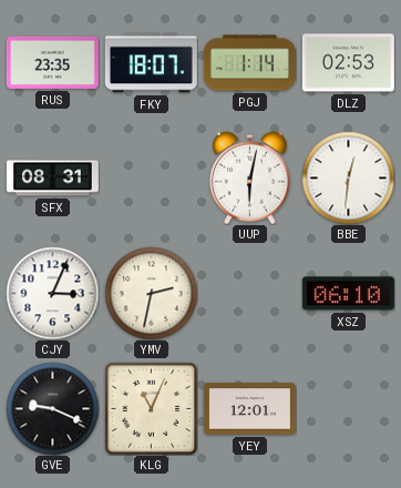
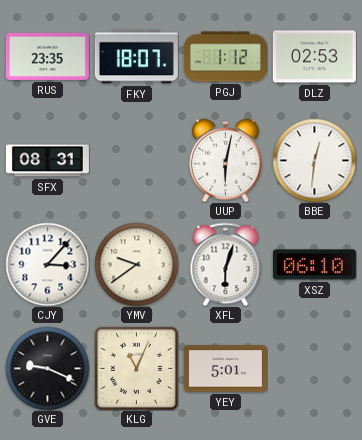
PGJ: 1:14 -> 1:12
CJY: 3:04 -> 3:07
YMV: 2:32 -> 9:39
XFL: none -> 6:03
YEY: 12:01 -> 5:01
